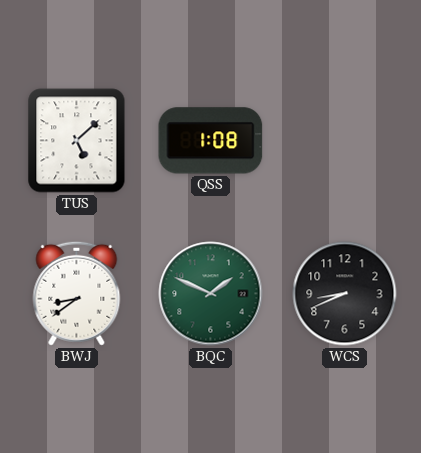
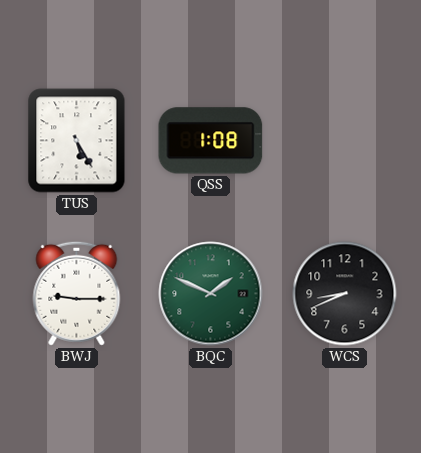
TUS: 5:08 -> 5:25
BWJ: 8:39 -> 9:15
